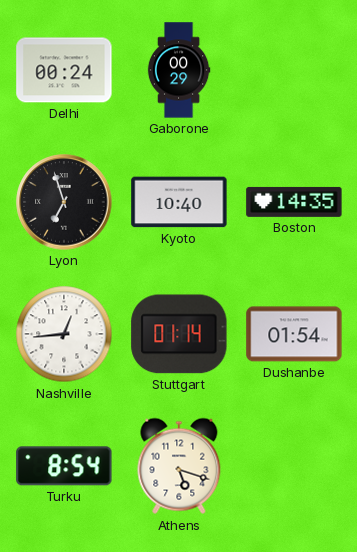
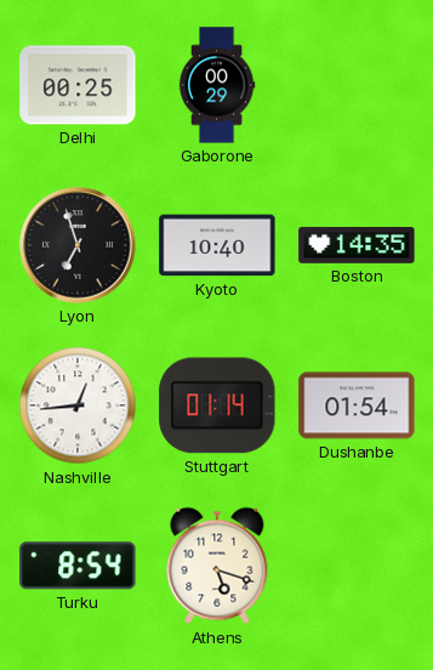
Delhi: 00:24 -> 00:25
